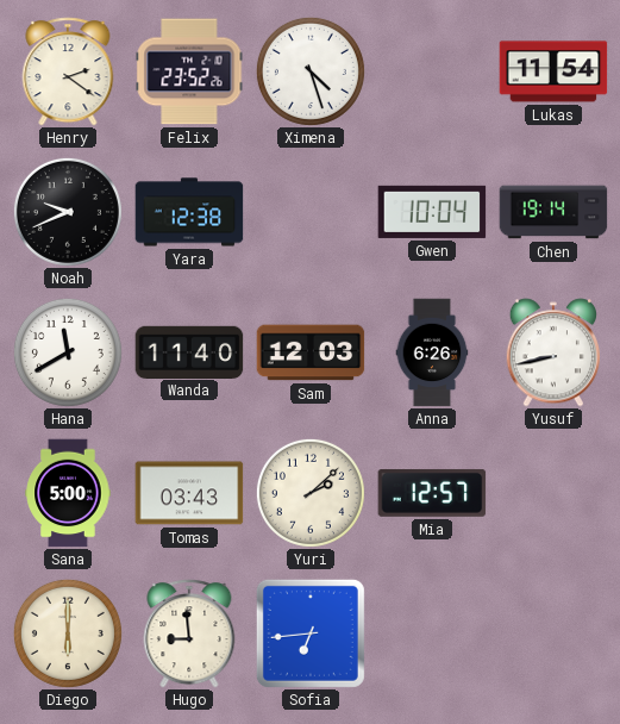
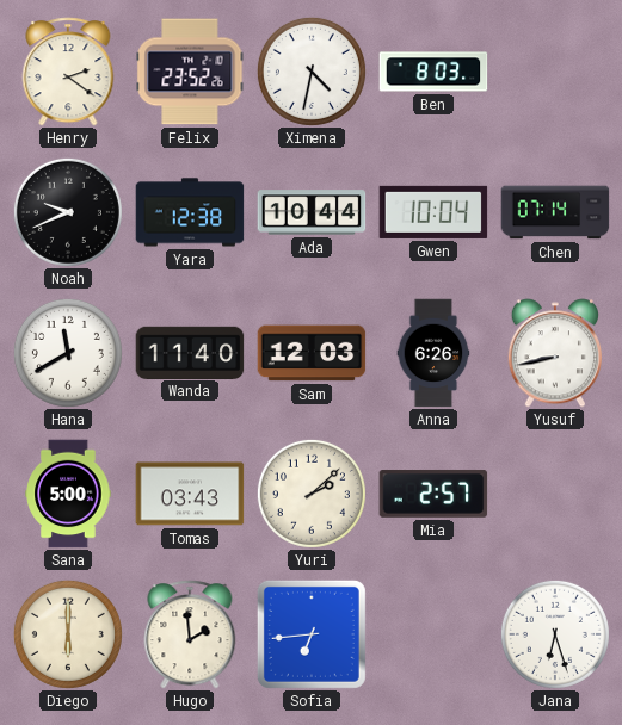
Ximena: 4:27 -> 4:32
Ben: none -> 8:03
Lukas: 11:54 -> none
Ada: none -> 10:44
Chen: 19:14 -> 07:14
Mia: 12:57 -> 2:57
Hugo: 8:59 -> 1:59
Jana: none -> 6:27
